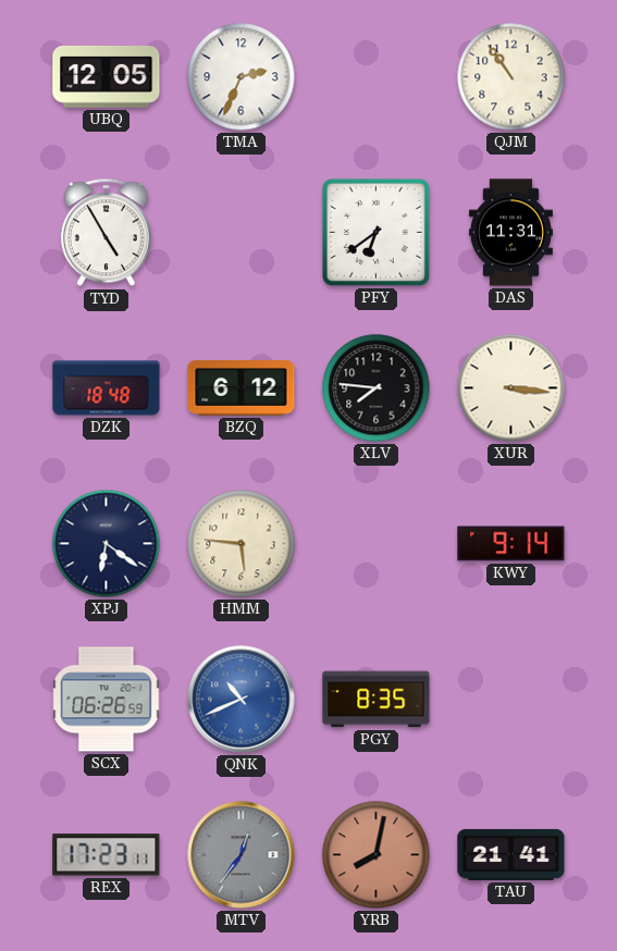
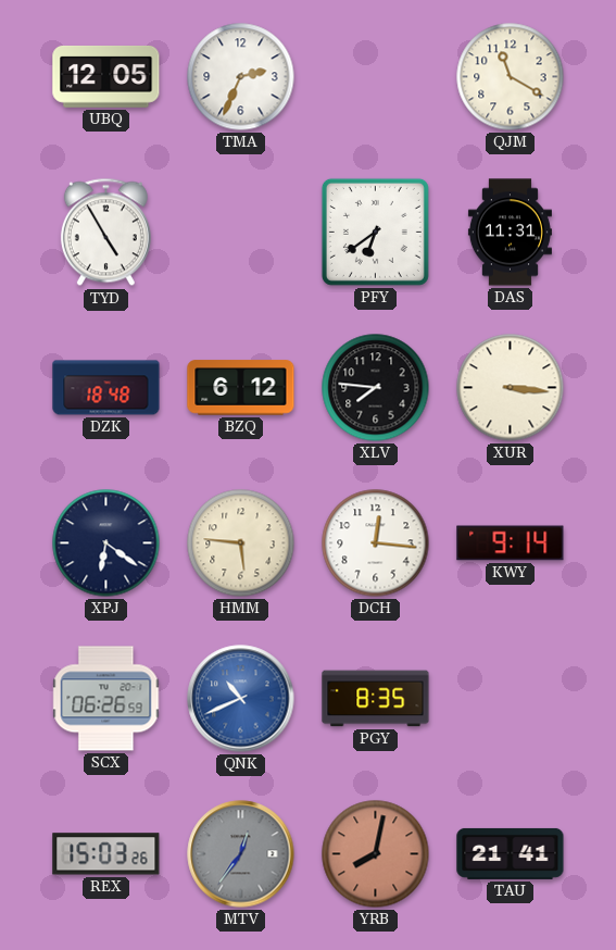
QJM: 10:54 -> 11:20
DCH: none -> 12:16
REX: 17:23 -> 15:03
